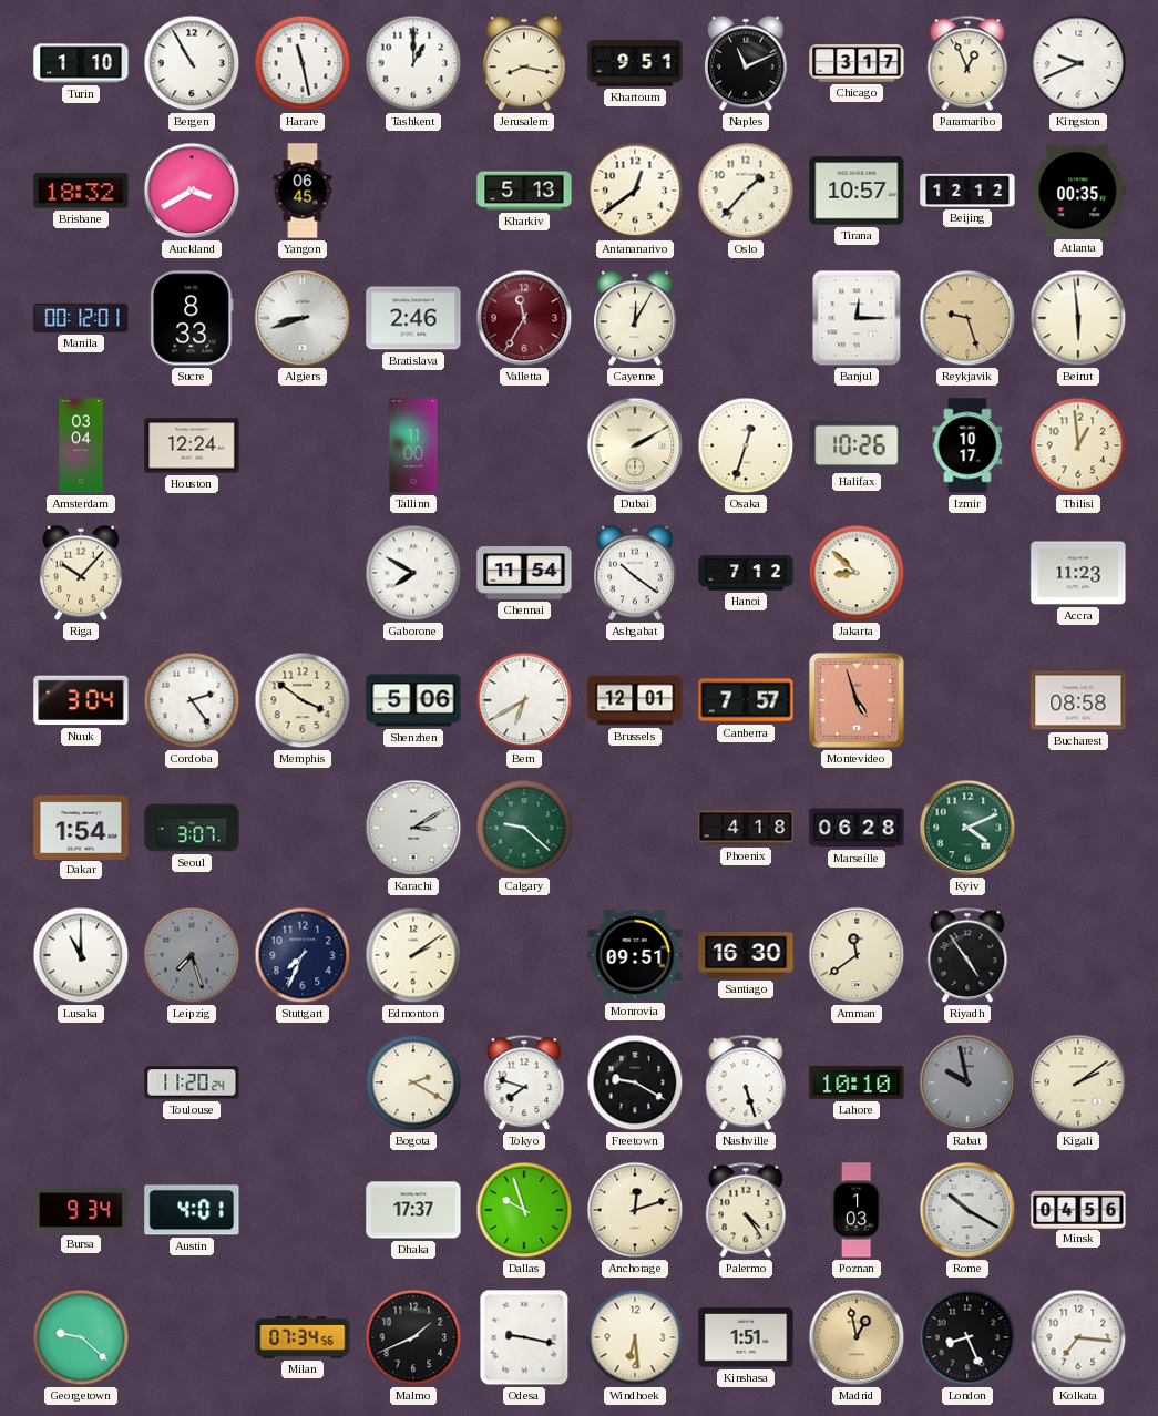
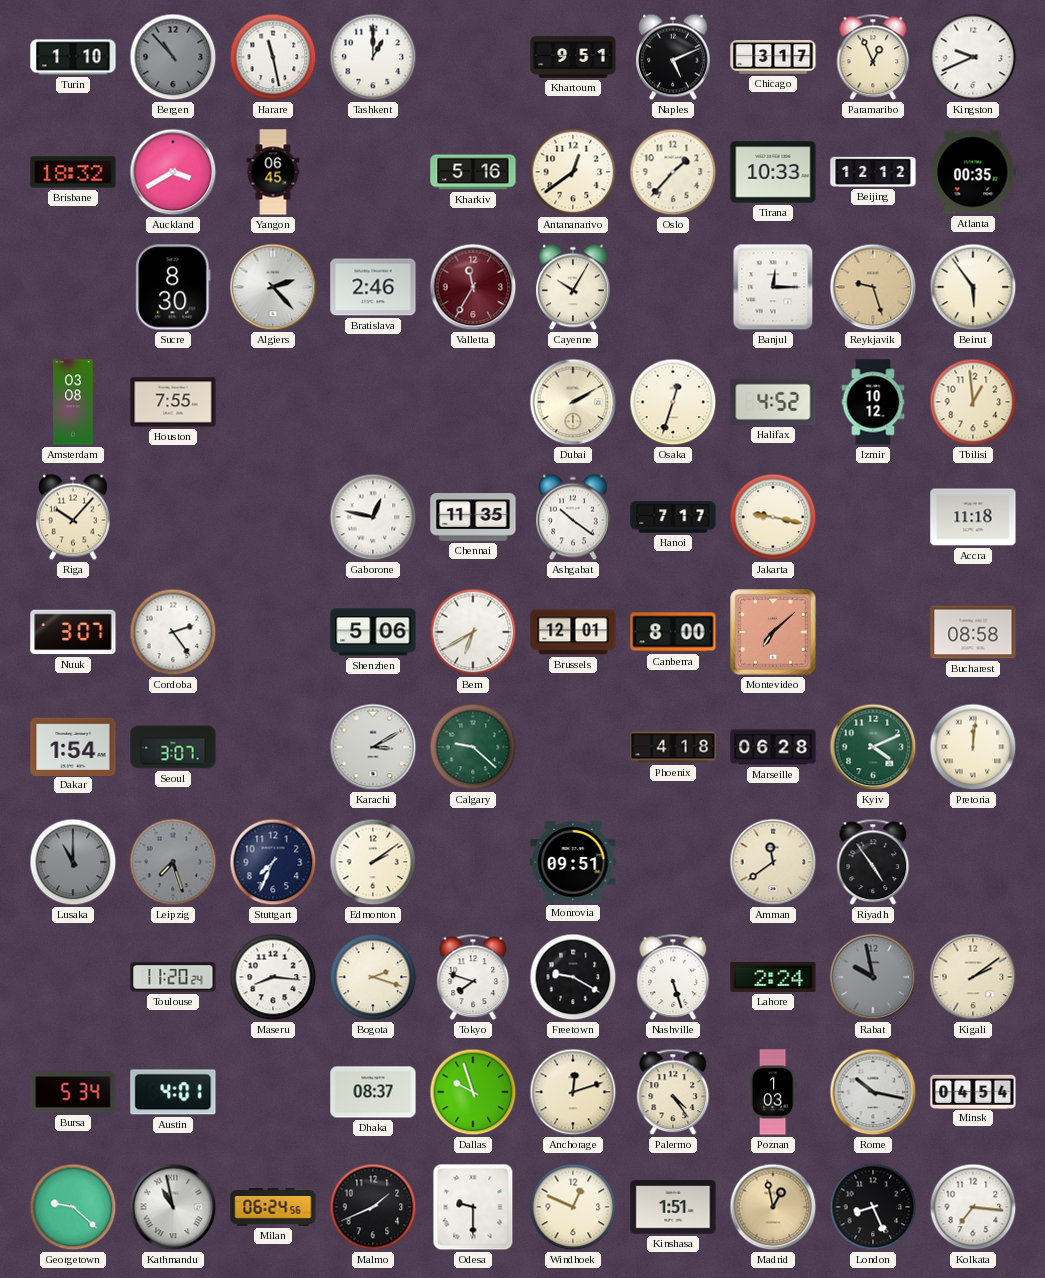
Bergen: 10:55 -> 10:53
Bergen dial: white -> grey
Jerusalem: 8:17 -> none
Naples: 11:11 -> 5:11
Kharkiv: 5:13 -> 5:16
Tirana: 10:57 -> 10:33
Manila: 00:12 -> none
Sucre: 8:33 -> 8:30
Algiers: 8:42 -> 2:23
Cayenne: 12:05 -> 10:05
Beirut: 5:59 -> 5:54
Amsterdam: 03:04 -> 03:08
Houston: 12:24 -> 7:55
Tallinn: 11:00 -> none
Halifax: 10:26 -> 4:52
Izmir: 10:17 -> 10:12
Gaborone: 7:50 -> 12:47
Chennai: 11:54 -> 11:35
Hanoi: 7:12 -> 7:17
Jakarta: 8:52 -> 9:17
Accra: 11:23 -> 11:18
Nuuk: 3:04 -> 3:07
Memphis: 3:51 -> none
Canberra: 7:57 -> 8:00
Montevideo: 4:57 -> 7:08
Pretoria: none -> 12:01
Lusaka dial: white -> grey
Santiago: 16:30 -> none
Maseru: none -> 8:16
Bogota: 2:20 -> 2:18
Lahore: 10:10 -> 2:24
Bursa: 9:34 -> 5:34
Dhaka: 17:37 -> 08:37
Rome: 10:20 -> 10:17
Minsk: 04:56 -> 04:54
Kathmandu: none -> 10:58
Milan: 07:34 -> 06:24
Odesa: 9:17 -> 9:30
Windhoek: 6:29 -> 12:49
